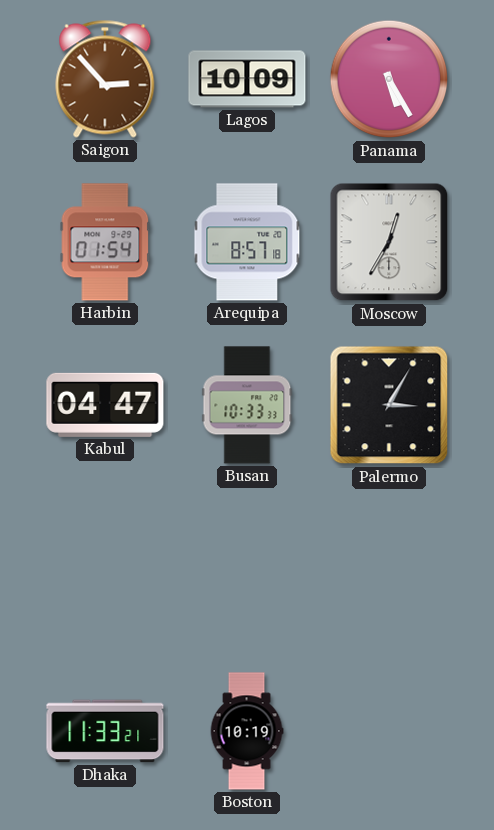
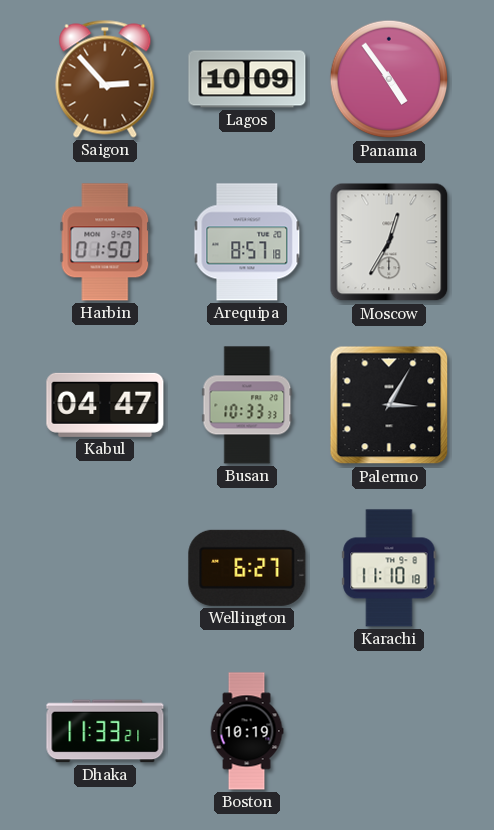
Panama: 5:25 -> 4:54
Harbin: 01:54 -> 01:50
Wellington: none -> 6:27
Karachi: none -> 11:10
